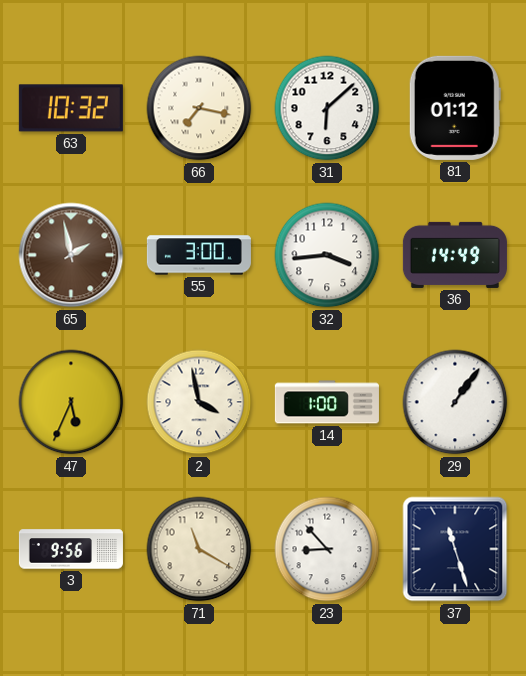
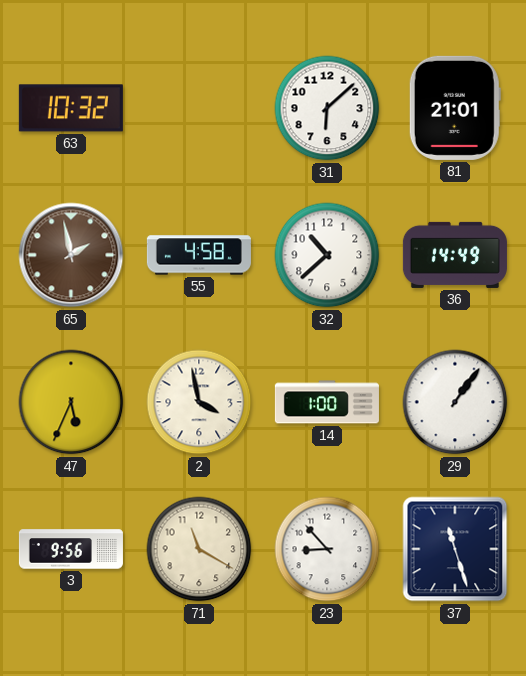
66: 7:17 -> none
81: 01:12 -> 21:01
55: 3:00 -> 4:58
32: 3:44 -> 10:38
